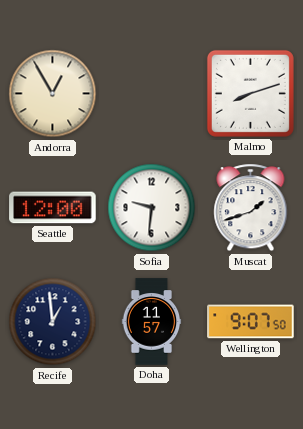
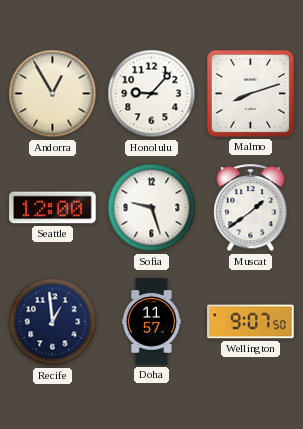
Honolulu: none -> 9:07
Sofia: 9:31 -> 9:27
Muscat: 1:42 -> 1:39
